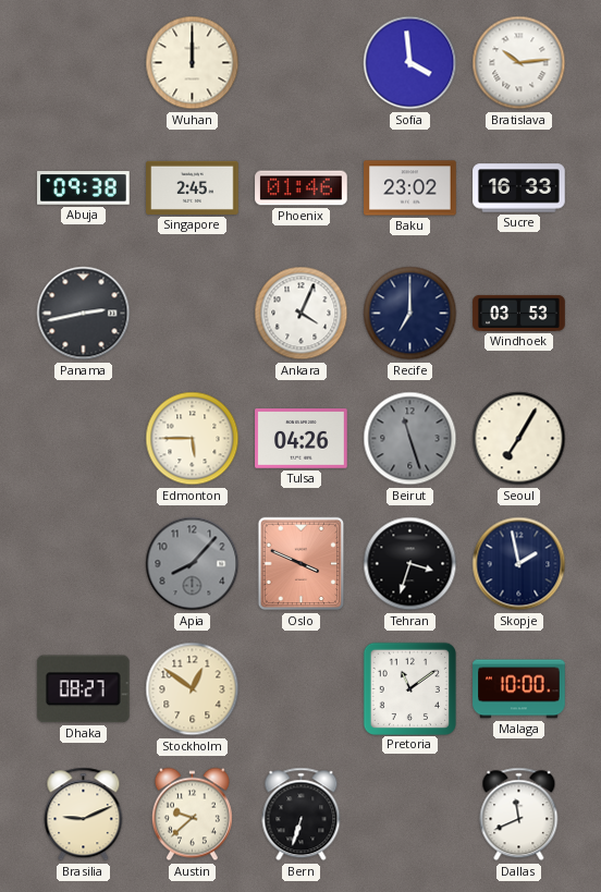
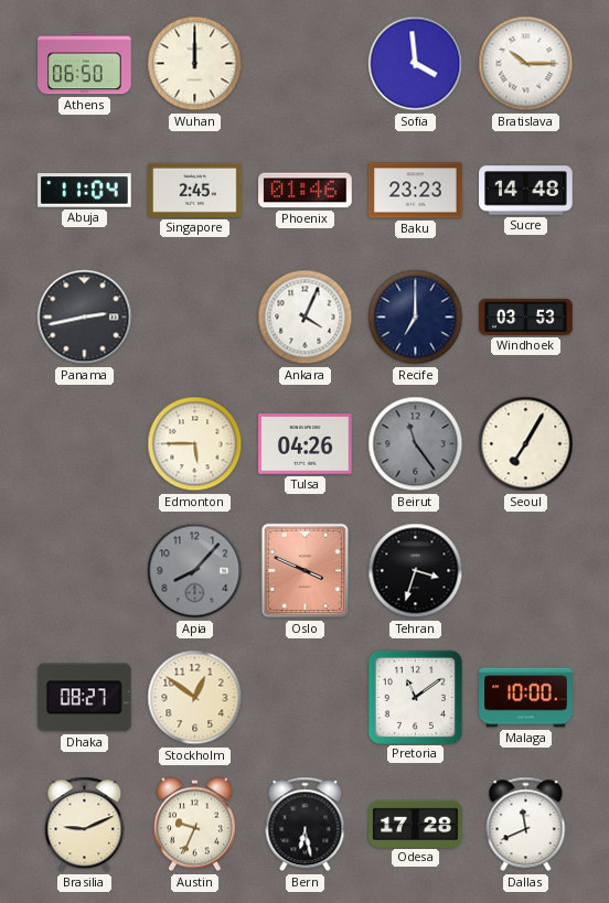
Athens: none -> 06:50
Bratislava: 10:14 -> 10:15
Abuja: 09:38 -> 11:04
Baku: 23:02 -> 23:23
Sucre: 16:33 -> 14:48
Beirut: 11:27 -> 11:24
Skopje: 1:58 -> none
Austin: 9:38 -> 9:34
Bern: 6:33 -> 6:28
Odesa: none -> 17:28
